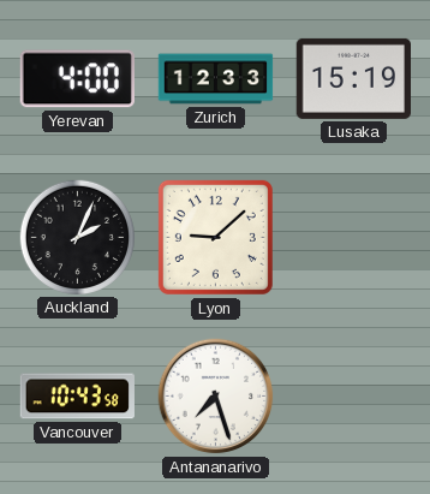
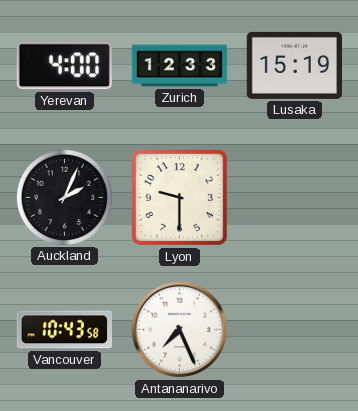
Lyon: 9:08 -> 9:30
Antananarivo: 7:27 -> 7:26
